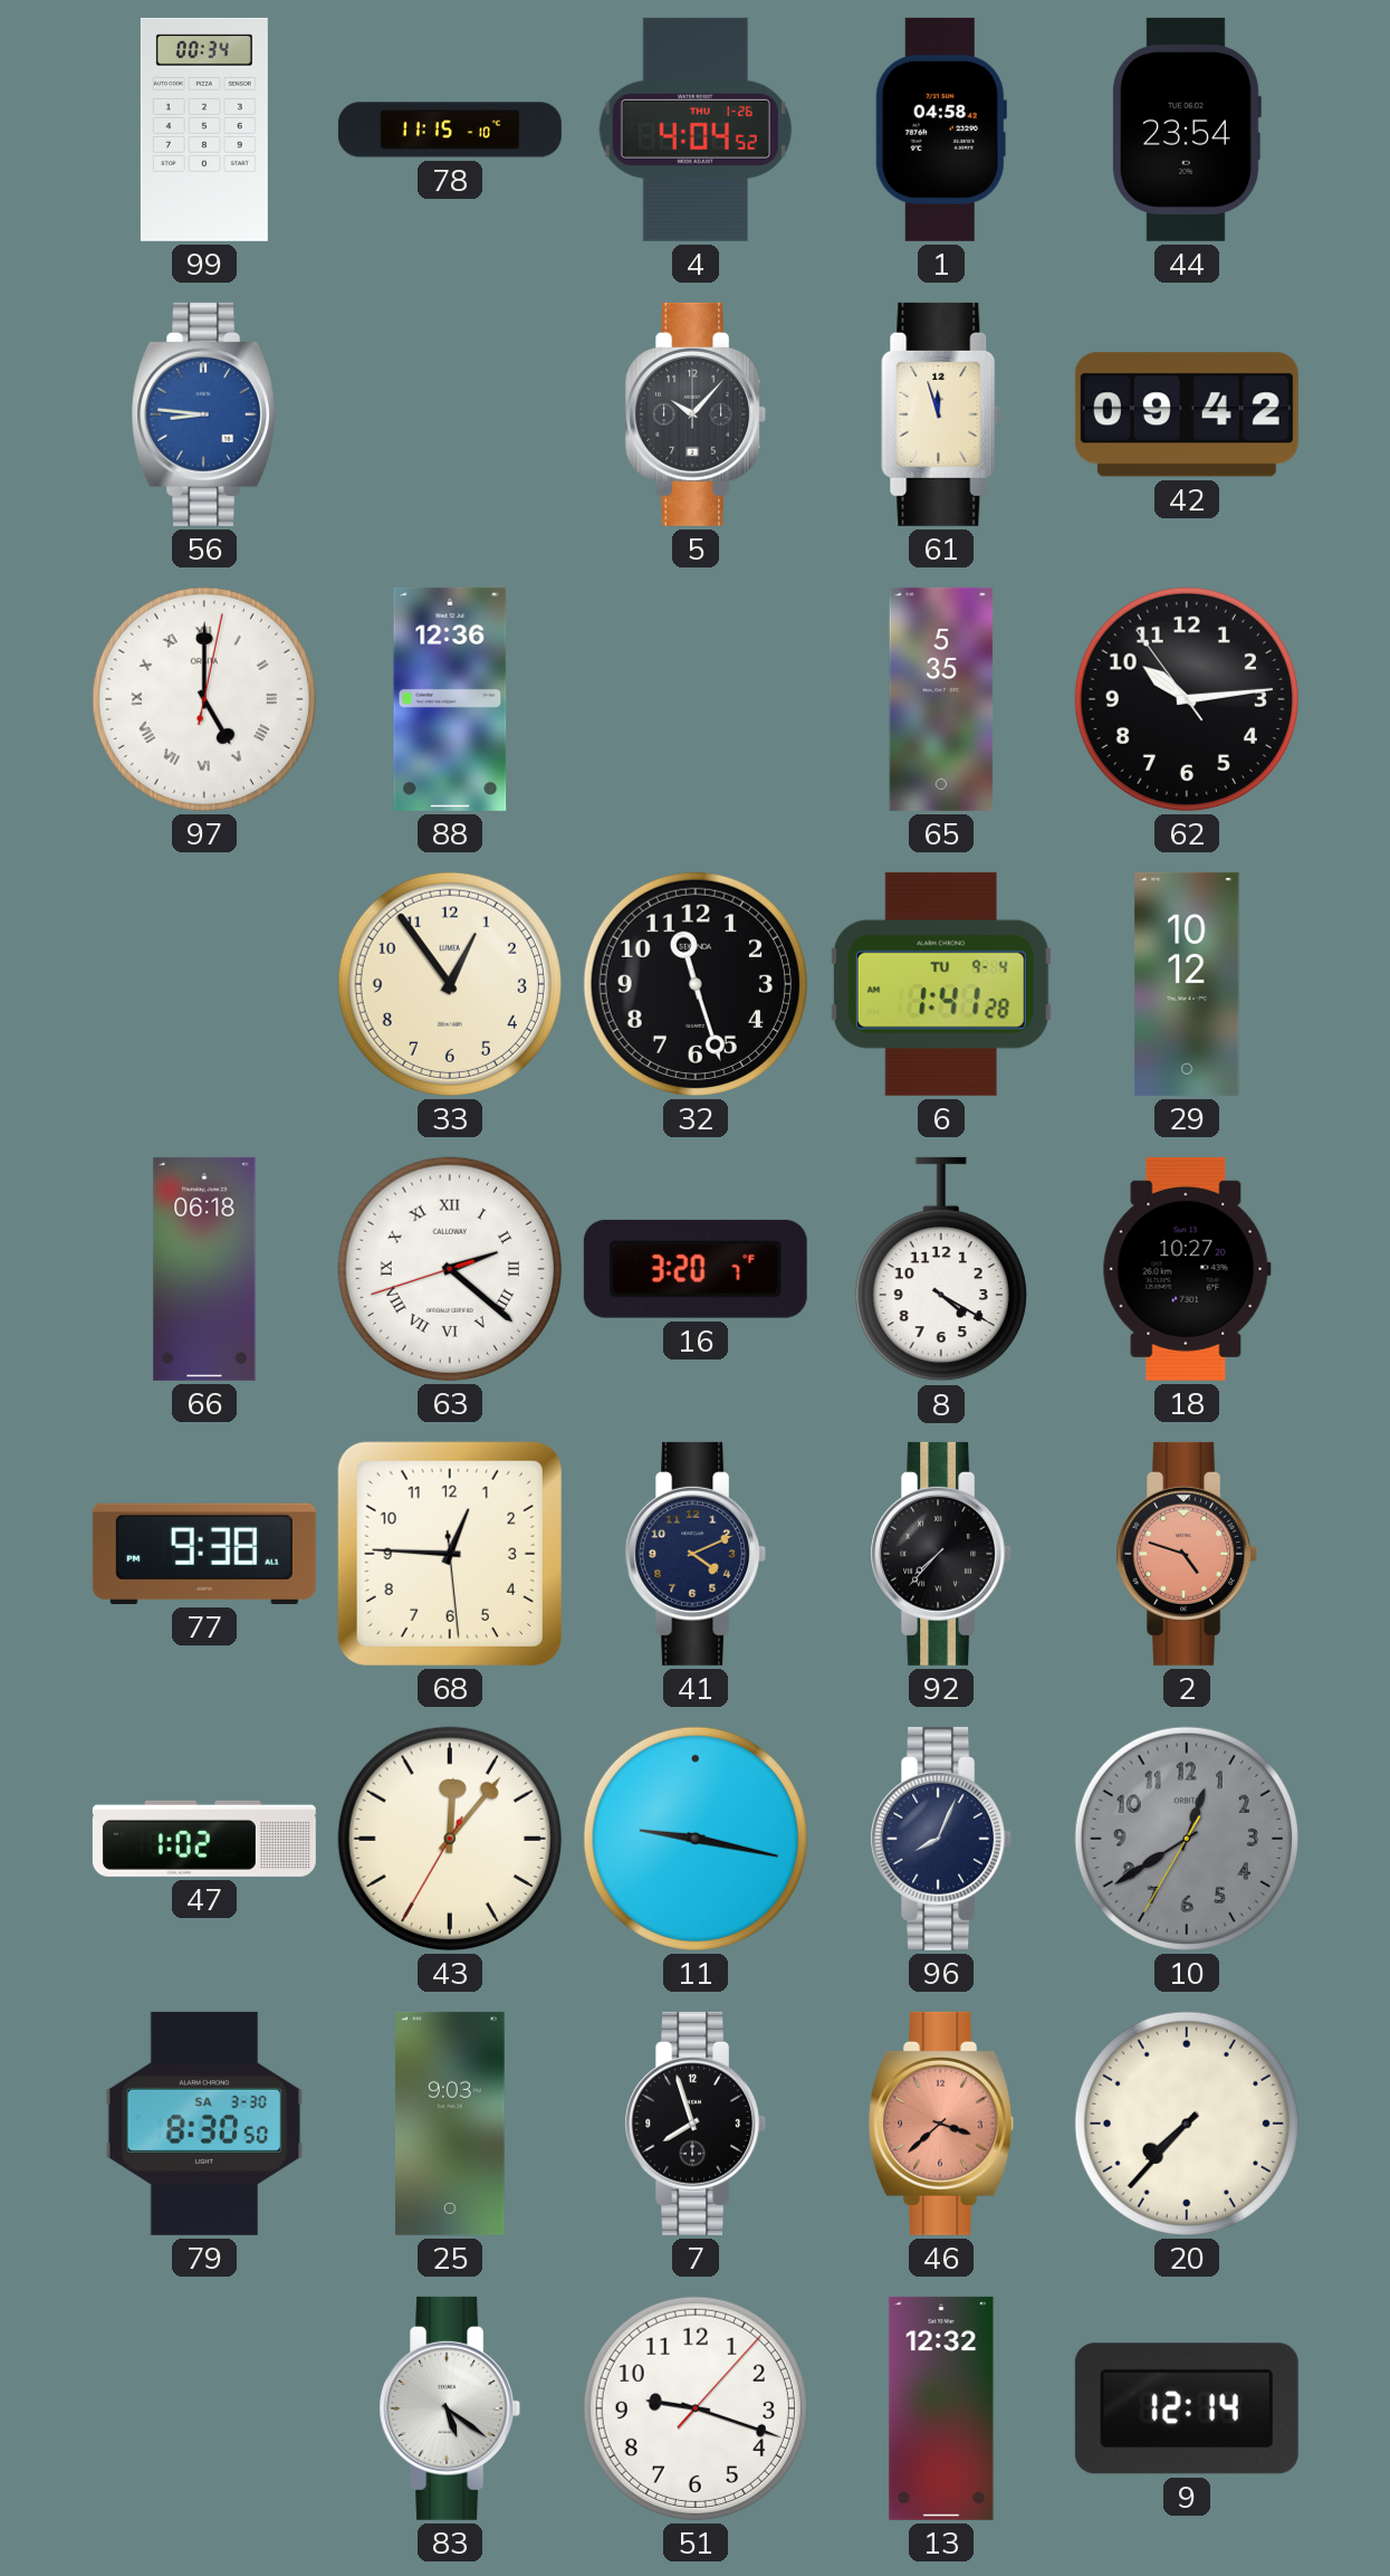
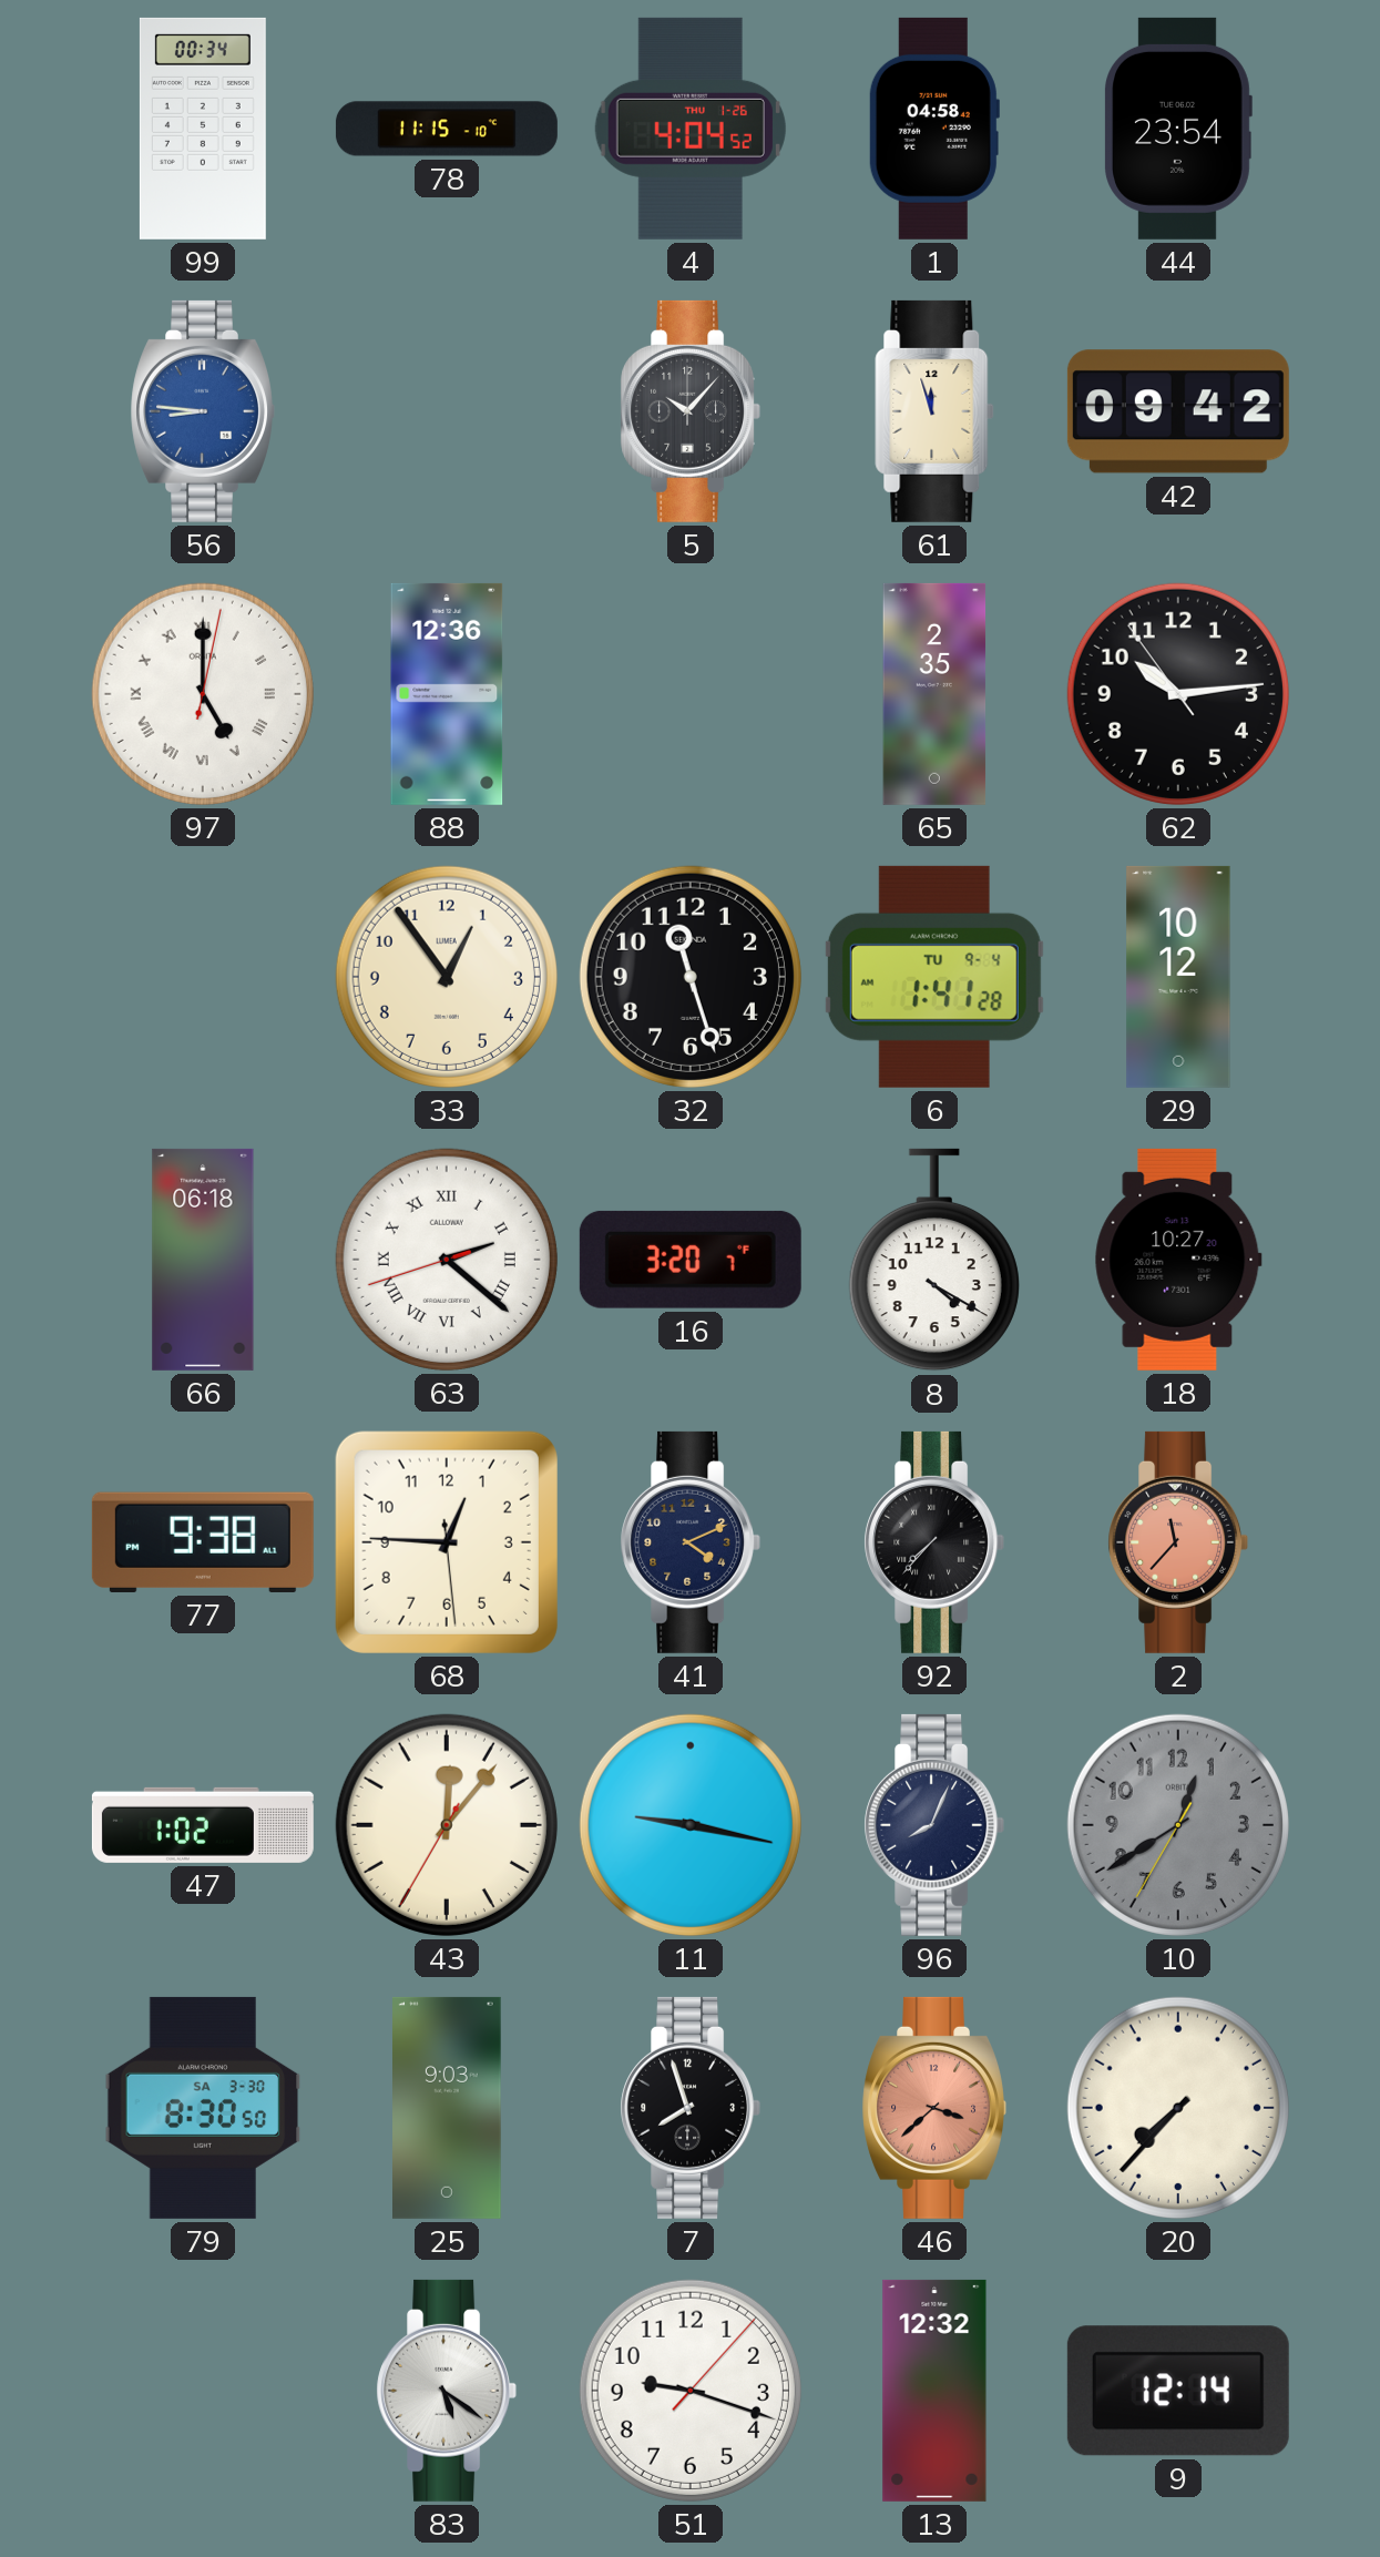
65: 5:35 -> 2:35
2: 4:48 -> 11:37
